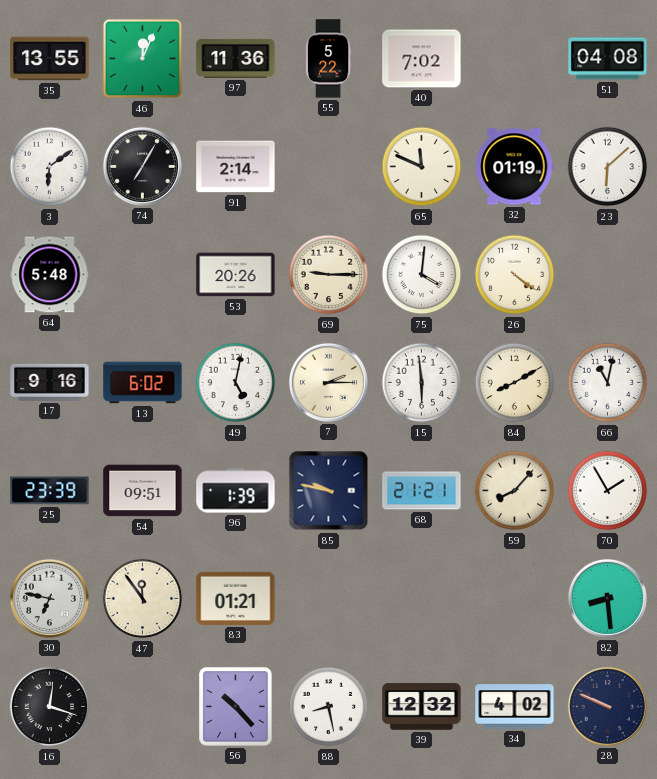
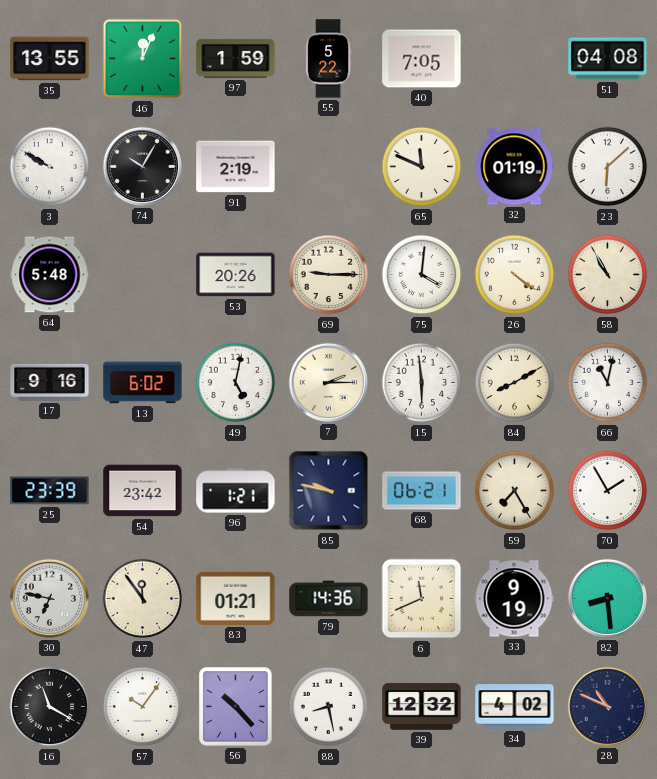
97: 11:36 -> 1:59
40: 7:02 -> 7:05
3: 6:09 -> 9:50
74: 7:05 -> 10:05
91: 2:14 -> 2:19
58: none -> 10:55
54: 09:51 -> 23:42
96: 1:39 -> 1:21
68: 21:21 -> 06:21
59: 8:07 -> 7:25
79: none -> 14:36
6: none -> 11:41
33: none -> 9:19
16: 12:18 -> 11:20
57: none -> 10:06
28: 9:49 -> 10:49
